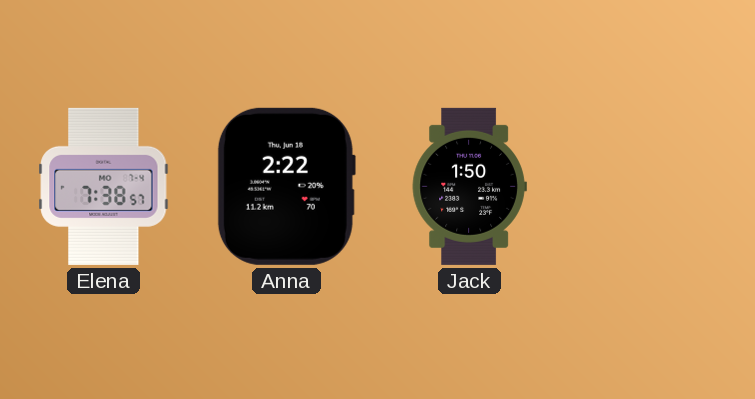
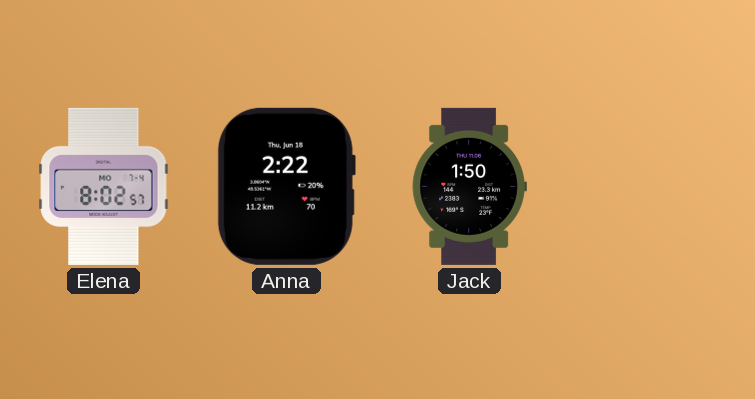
Elena: 7:38 -> 8:02
